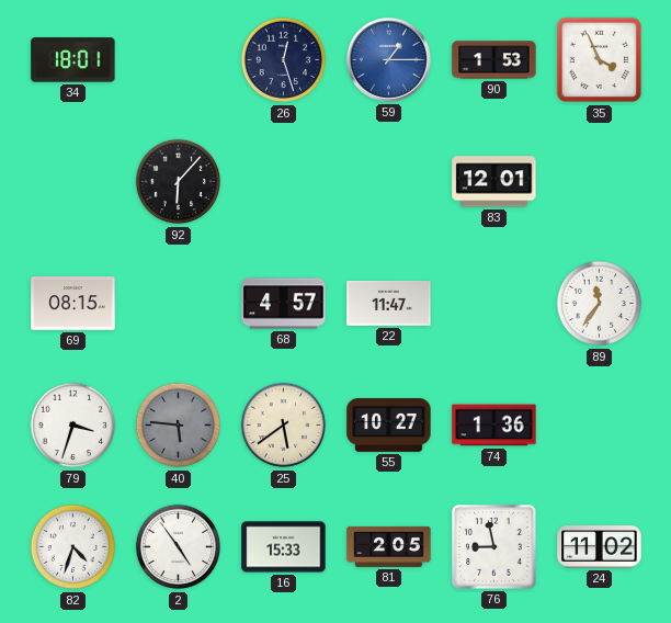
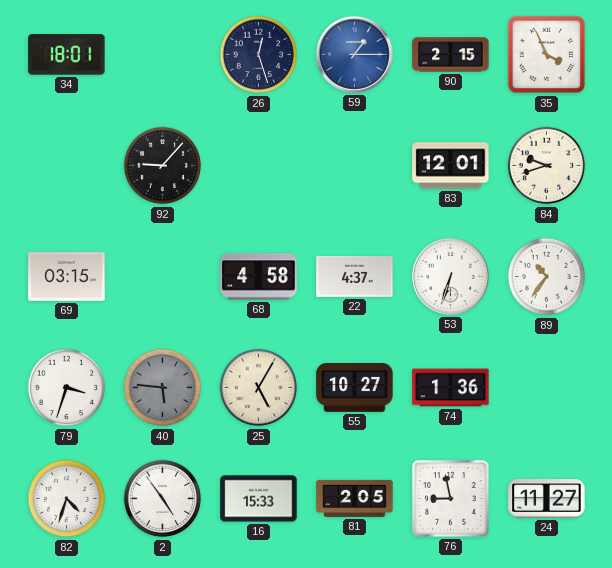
90: 1:53 -> 2:15
92: 6:07 -> 9:07
84: none -> 9:42
69: 08:15 -> 03:15
68: 4:57 -> 4:58
22: 11:47 -> 4:37
53: none -> 6:33
89: 11:36 -> 10:36
25: 5:39 -> 5:05
24: 11:02 -> 11:27
